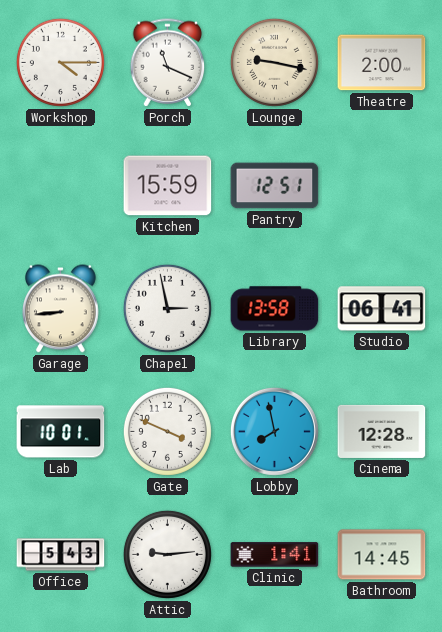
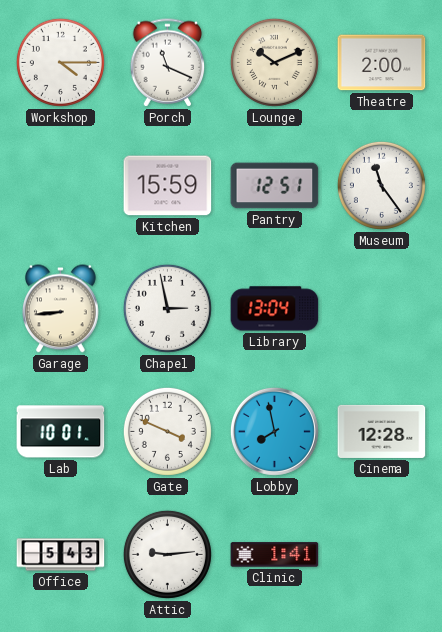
Lounge: 9:17 -> 10:11
Museum: none -> 11:24
Library: 13:58 -> 13:04
Studio: 06:41 -> none
Bathroom: 14:45 -> none
